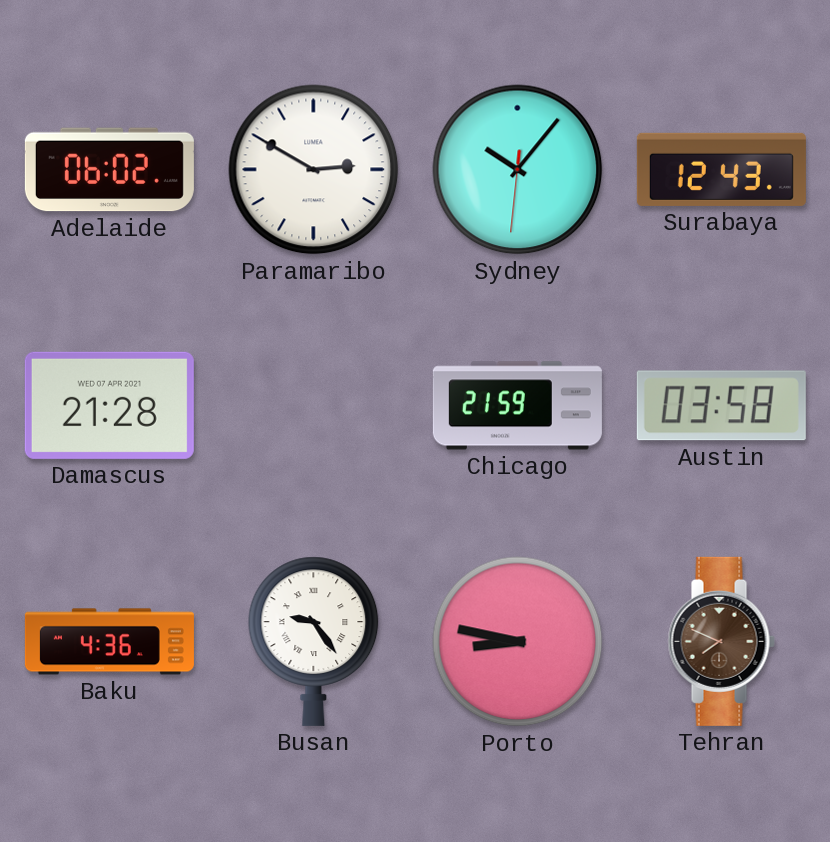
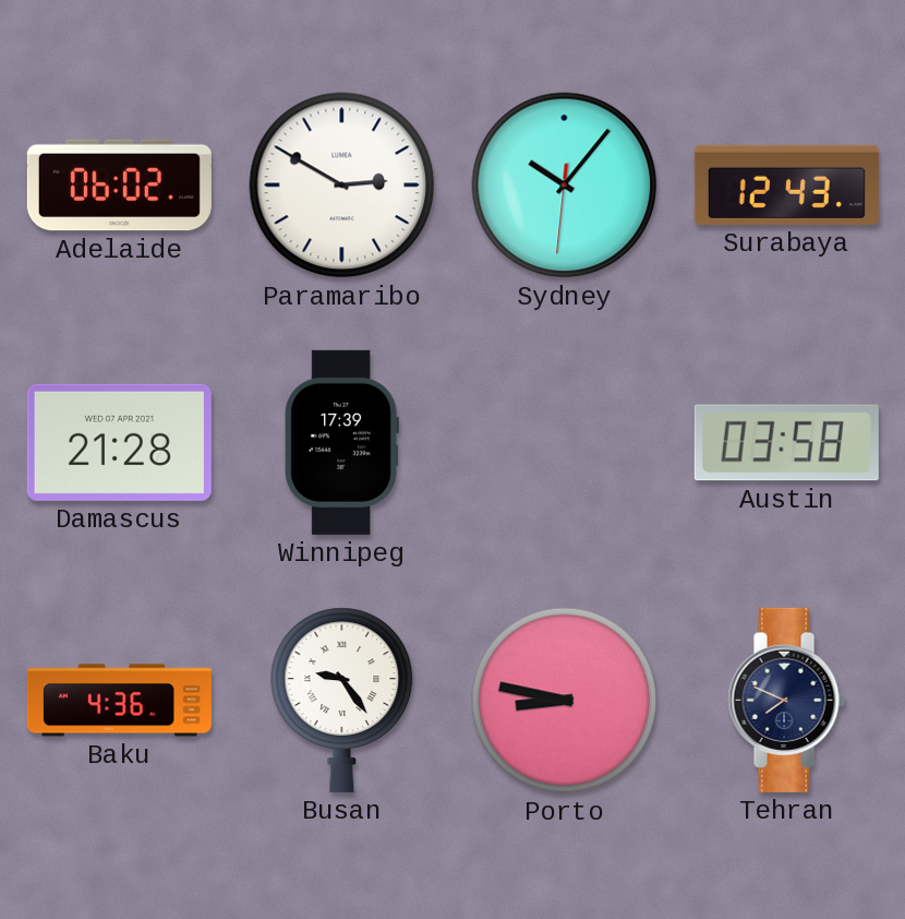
Winnipeg: none -> 17:39
Chicago: 21:59 -> none
Tehran dial: brown -> navy
